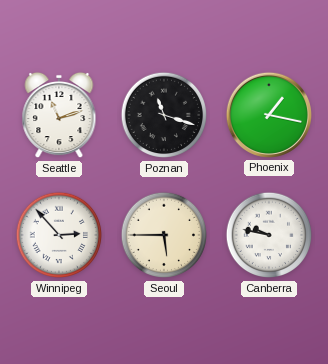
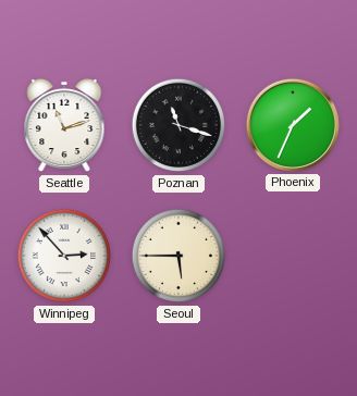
Phoenix: 1:17 -> 1:34
Canberra: 9:47 -> none
